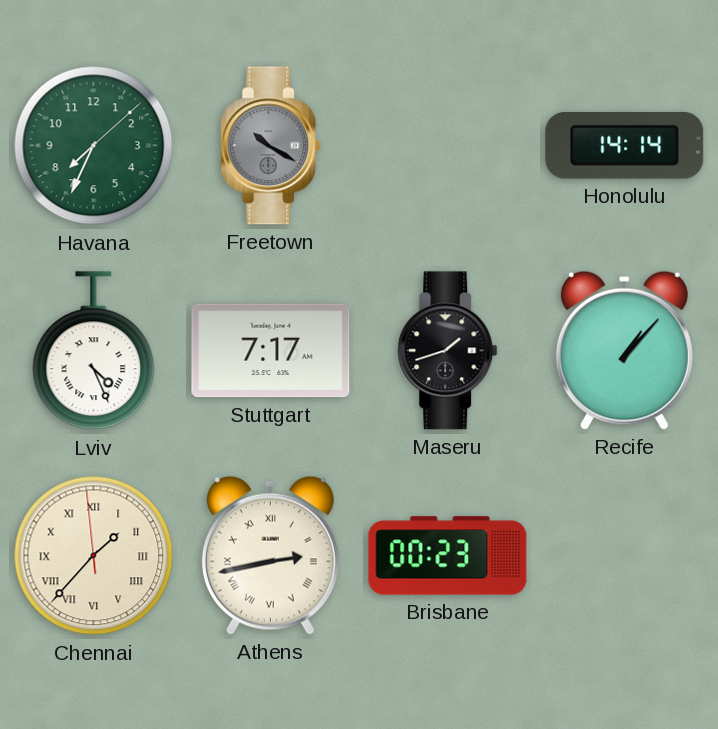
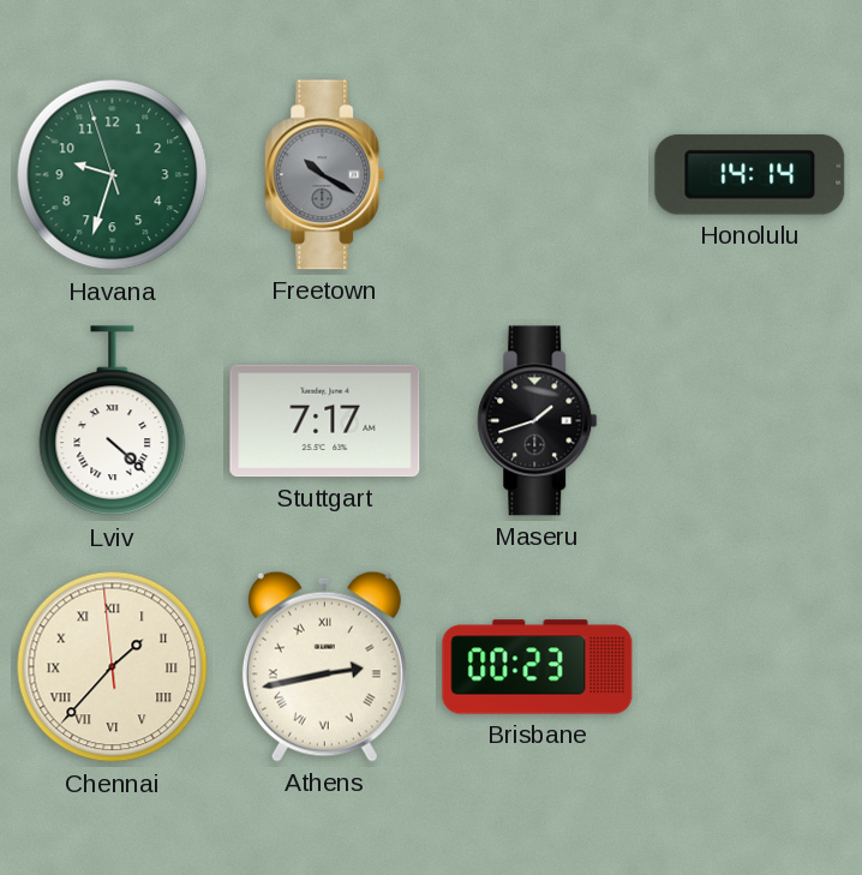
Havana: 7:34 -> 9:32
Lviv: 4:26 -> 4:22
Recife: 1:07 -> none
